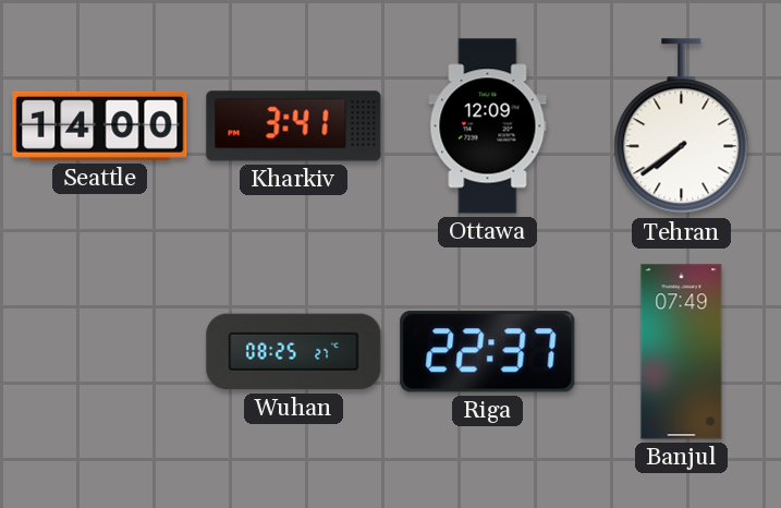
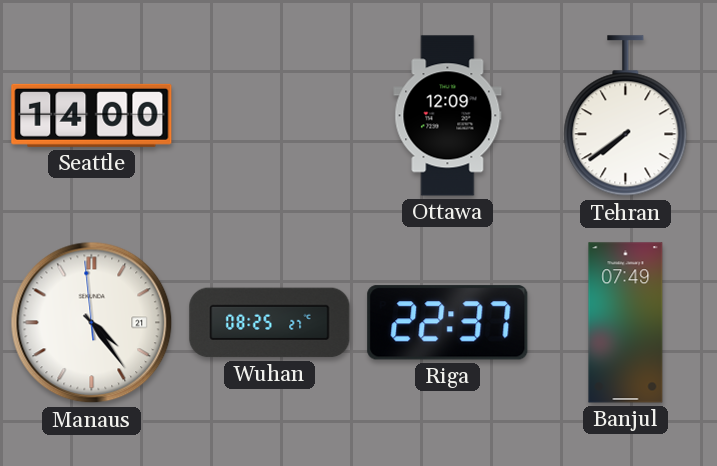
Kharkiv: 3:41 -> none
Manaus: none -> 4:23
